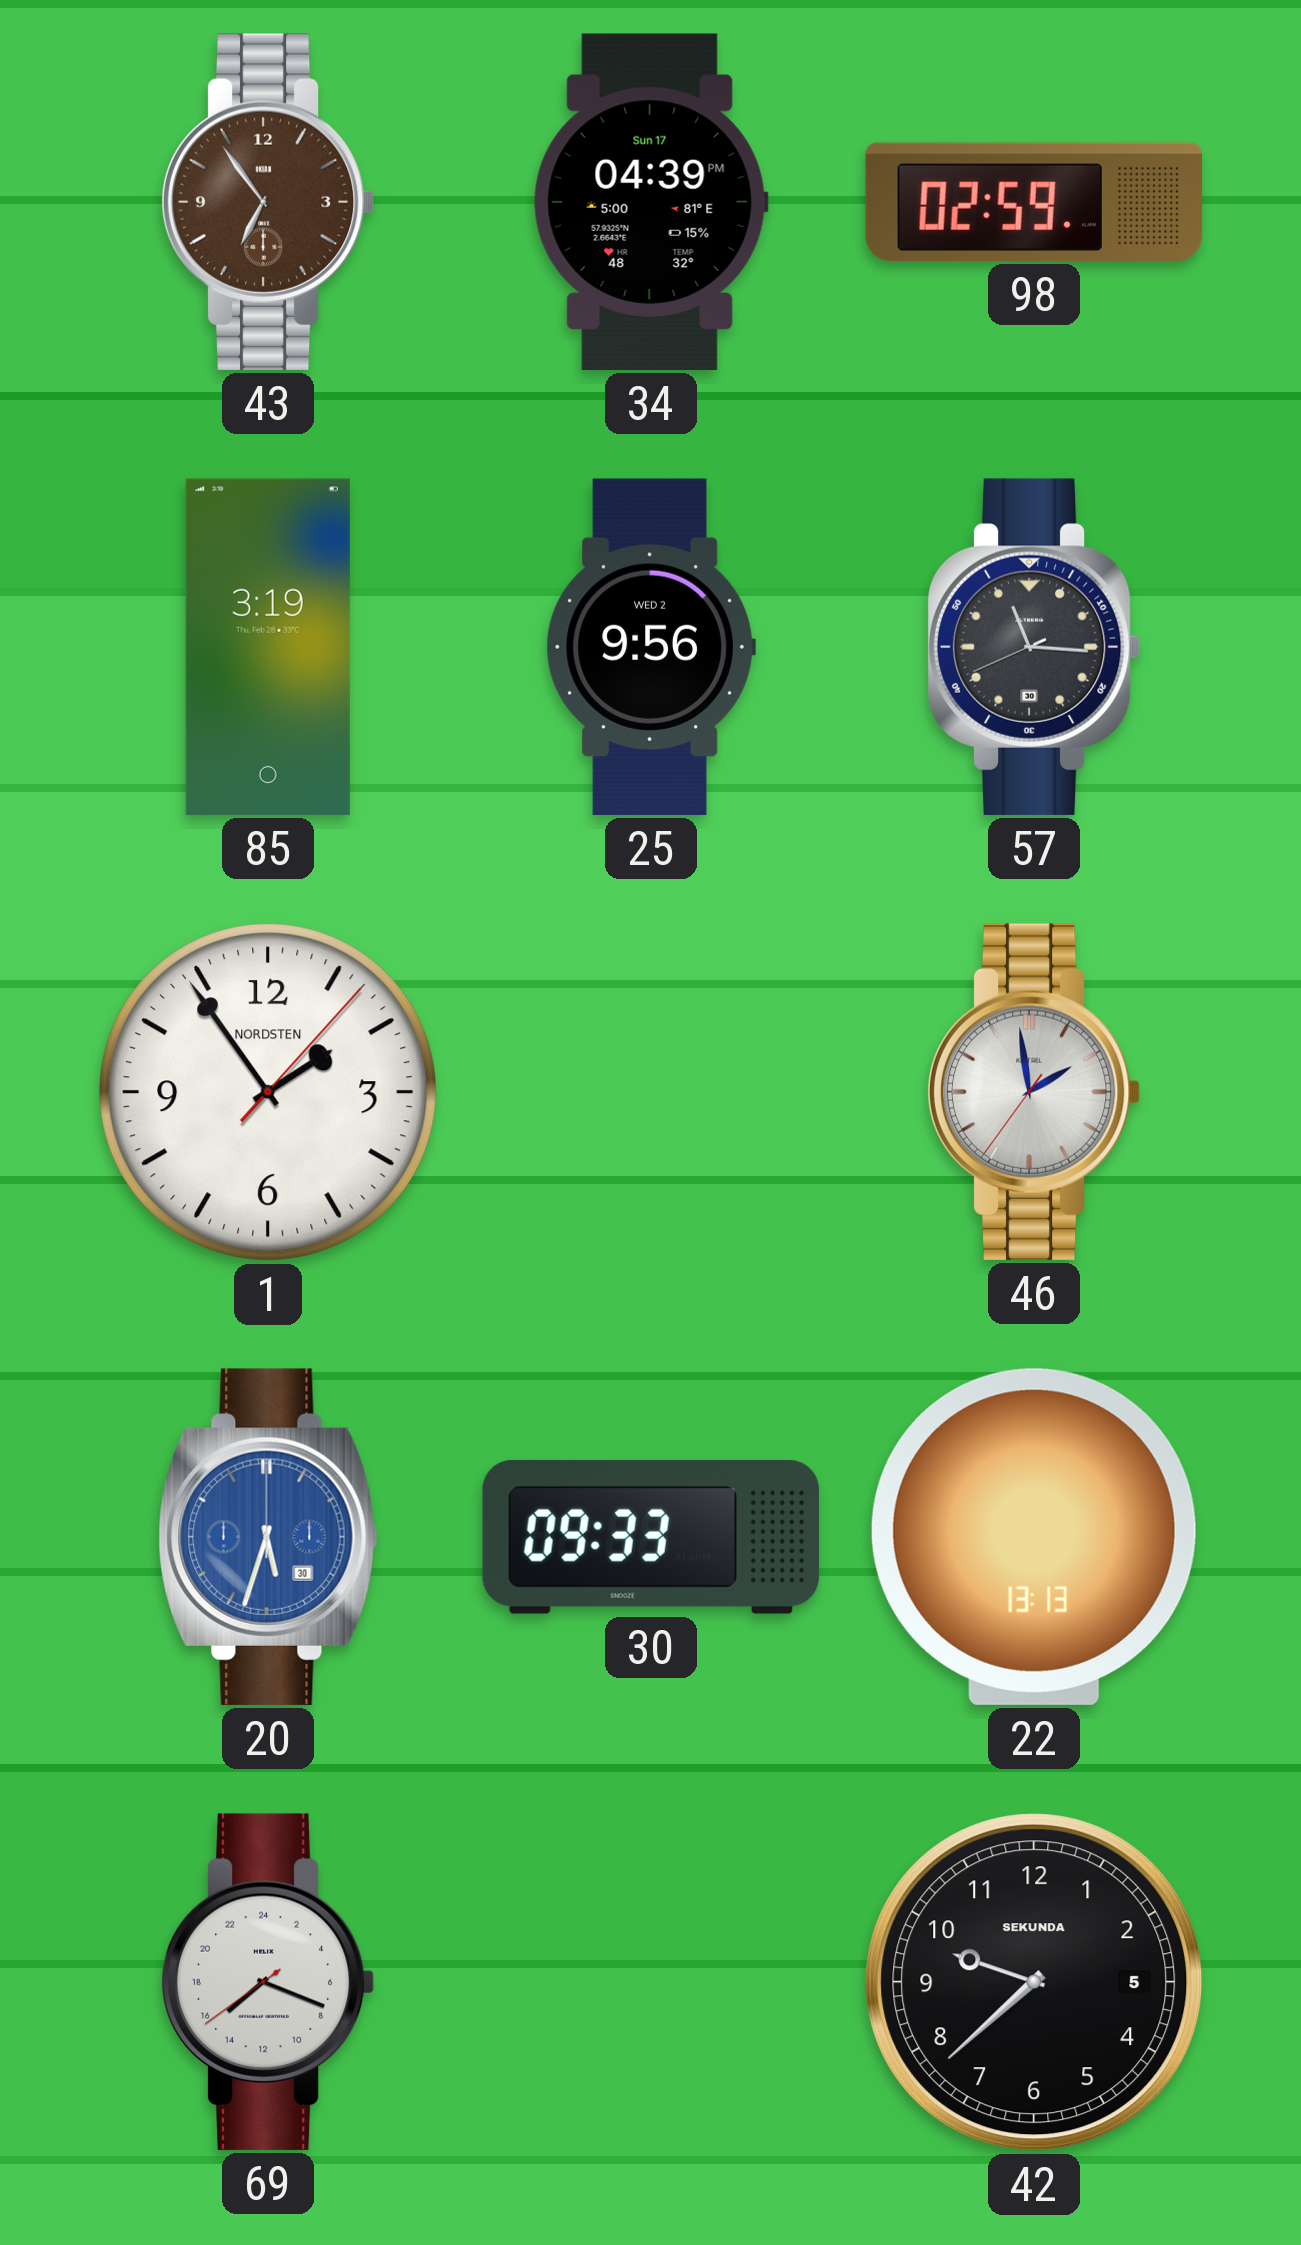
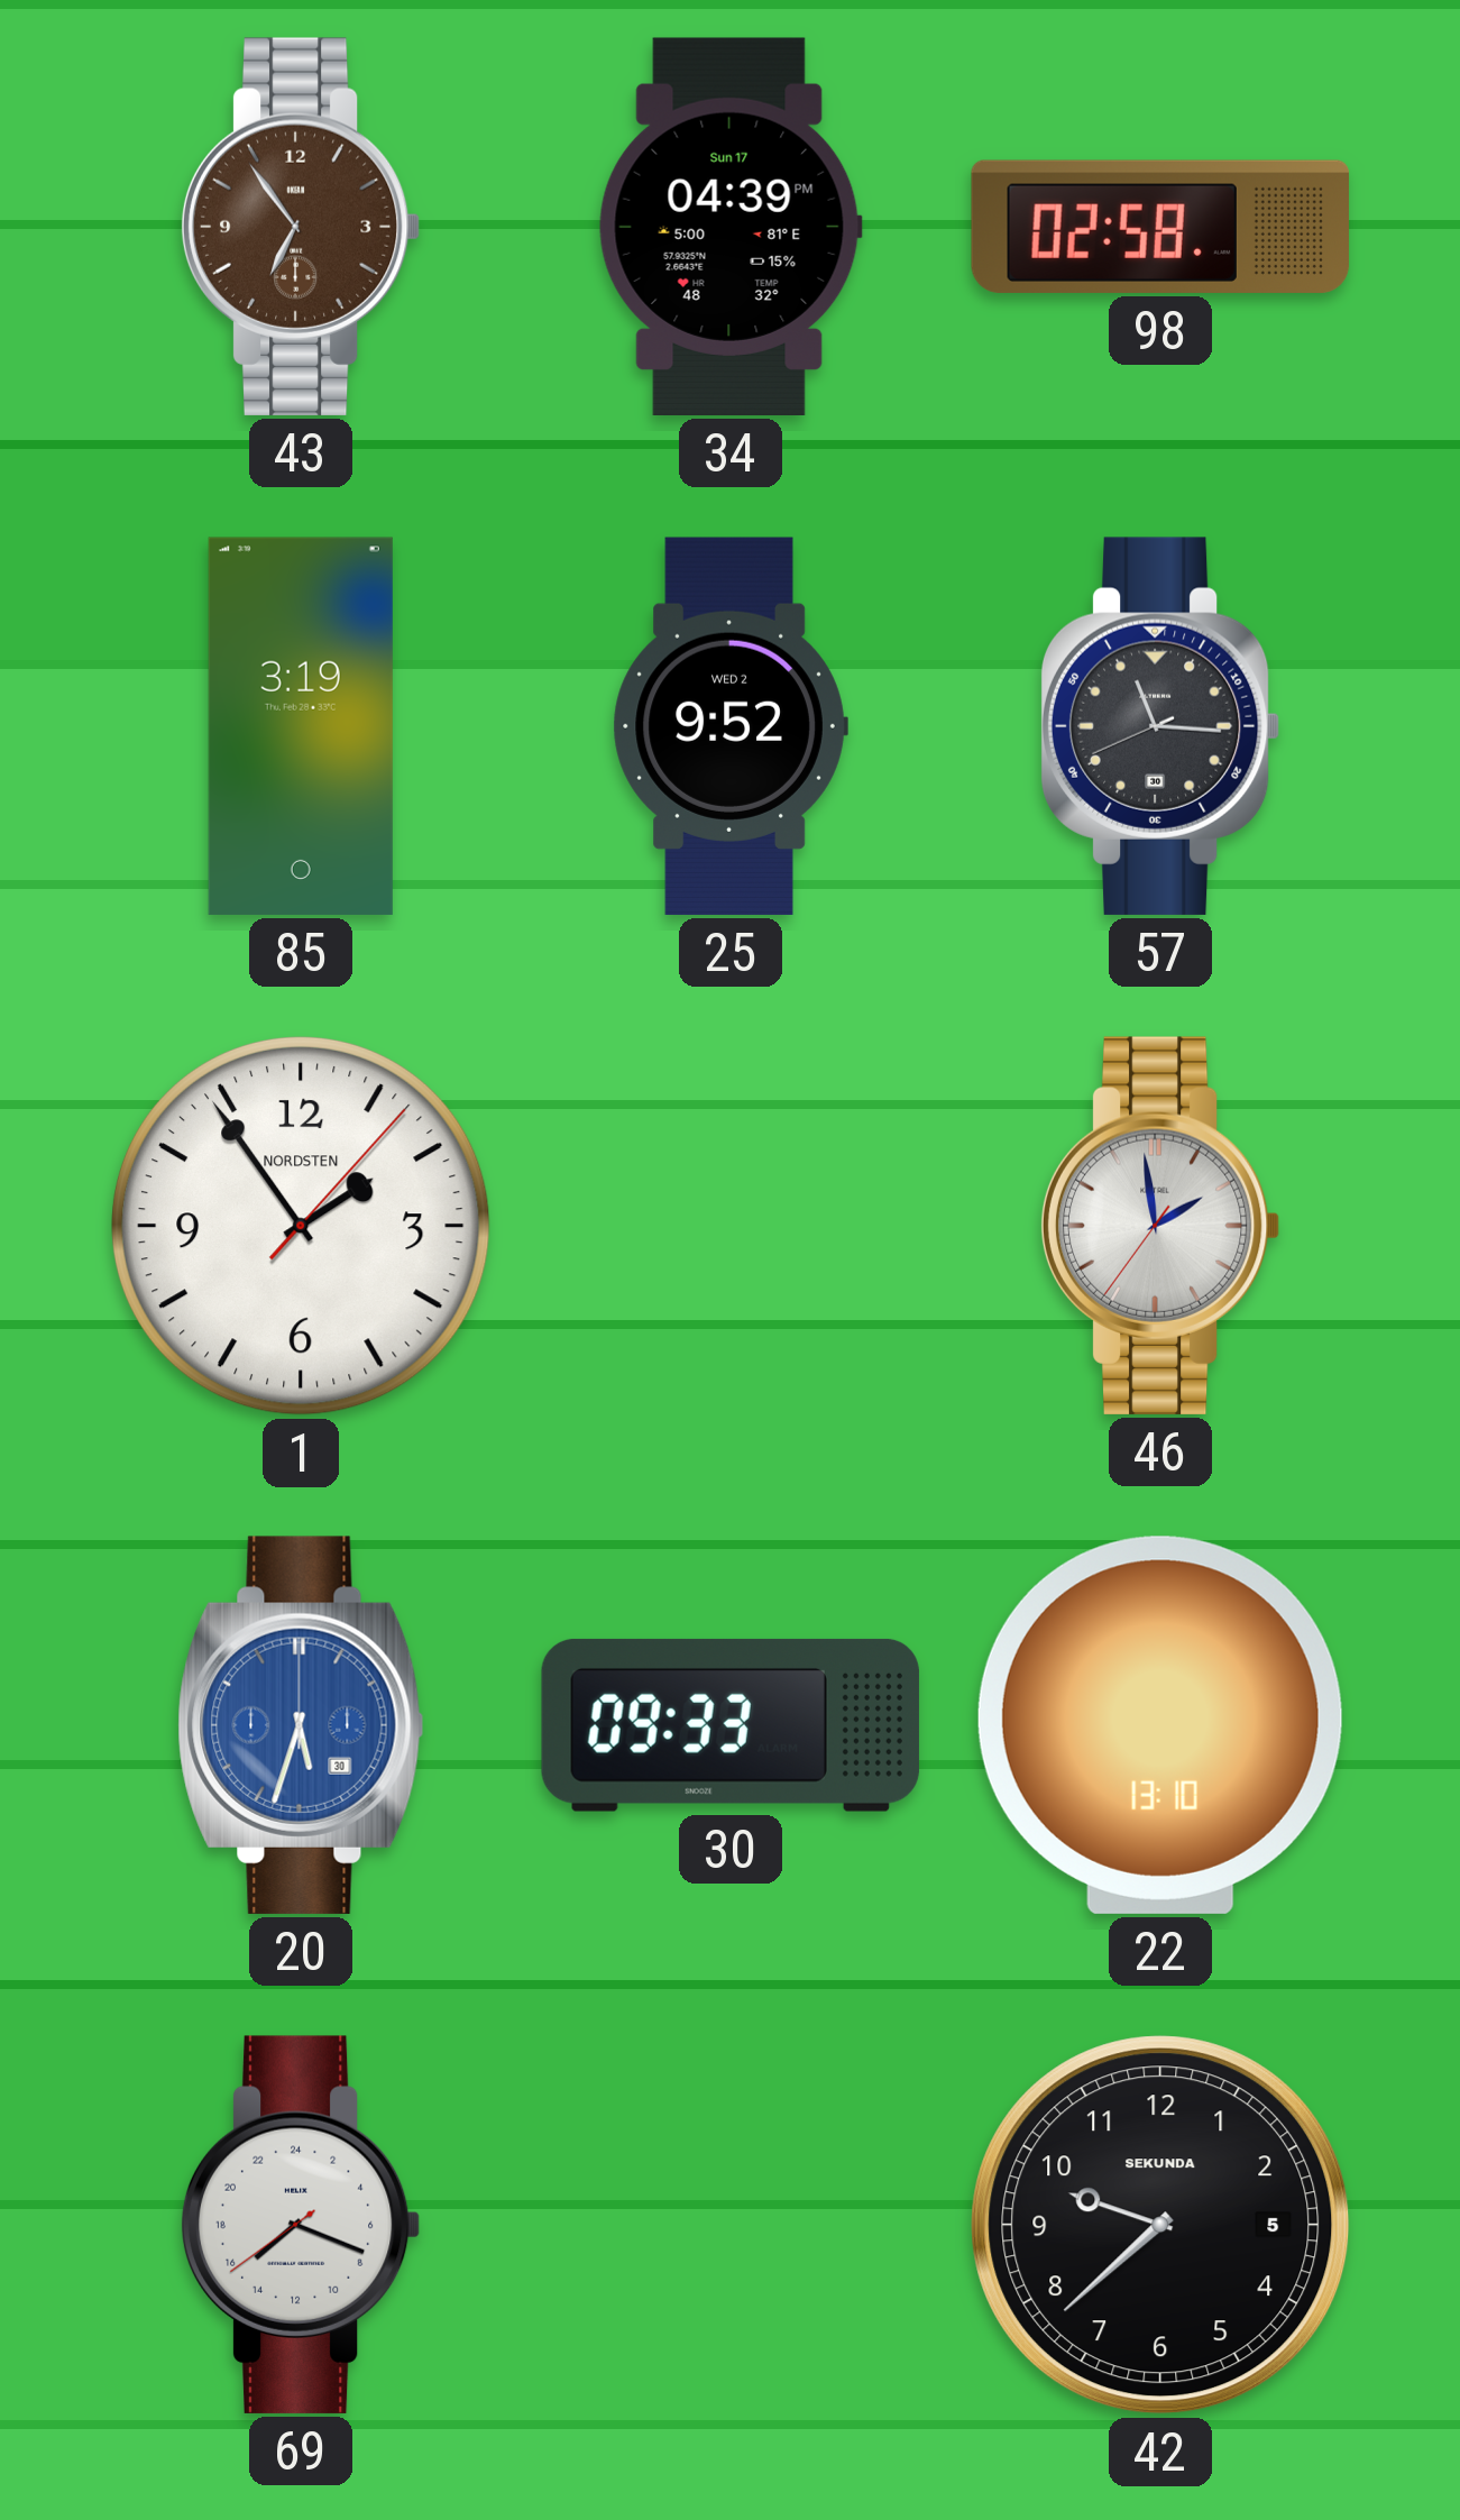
98: 02:59 -> 02:58
25: 9:56 -> 9:52
22: 13:13 -> 13:10
